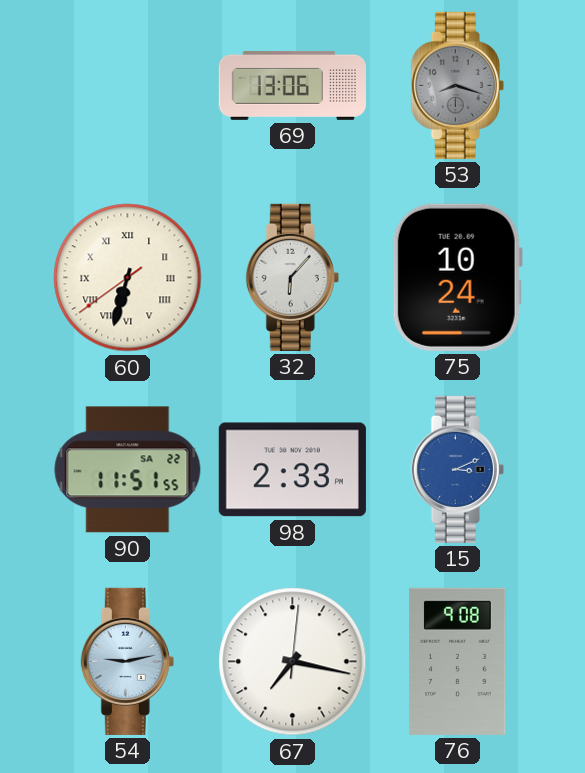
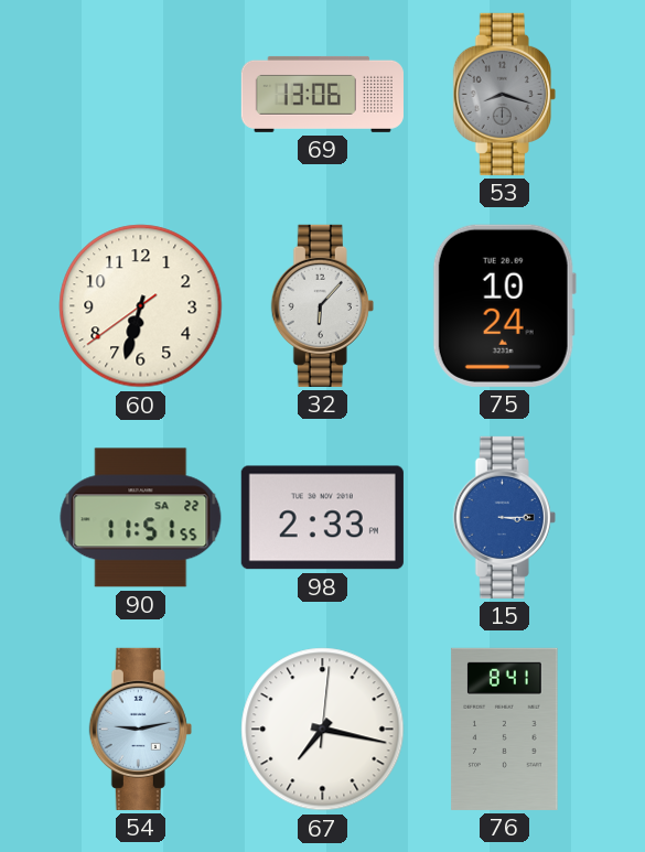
60 numerals: Roman -> Arabic
15: 3:11 -> 3:15
76: 9:08 -> 8:41
